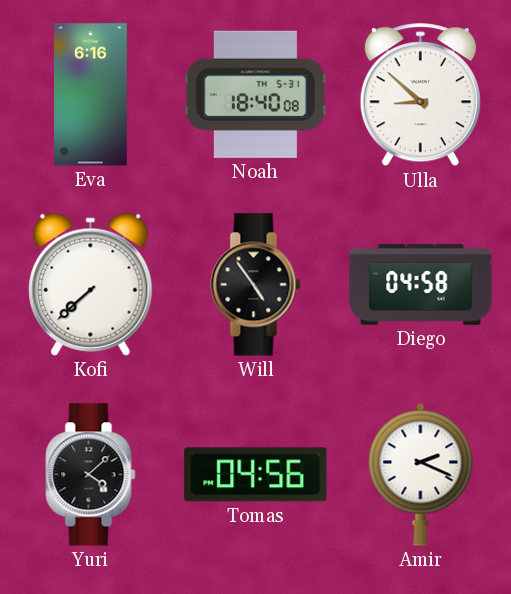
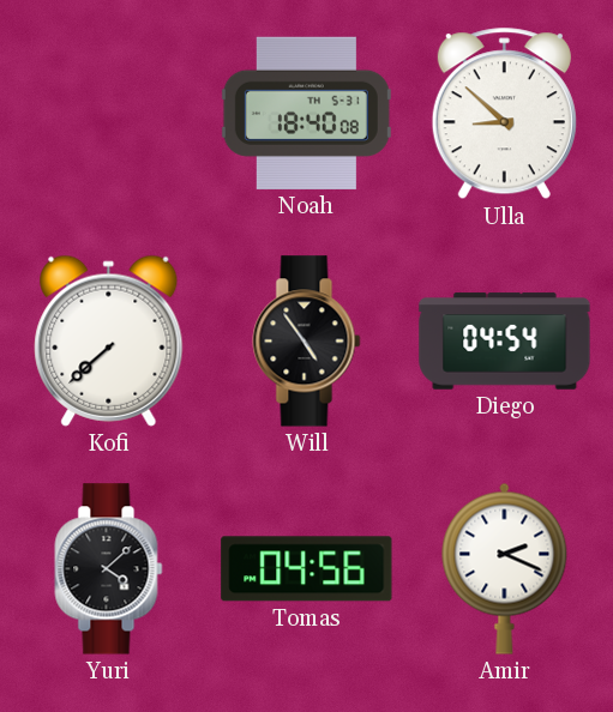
Eva: 6:16 -> none
Diego: 04:58 -> 04:54
